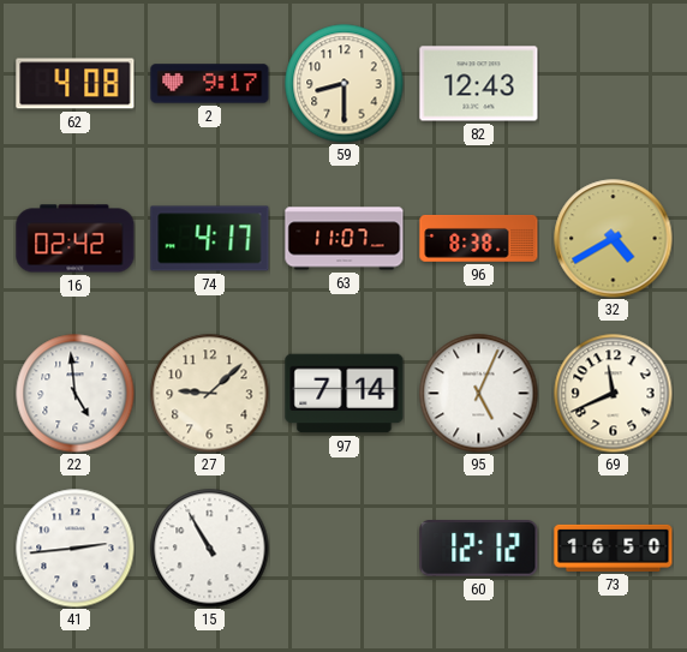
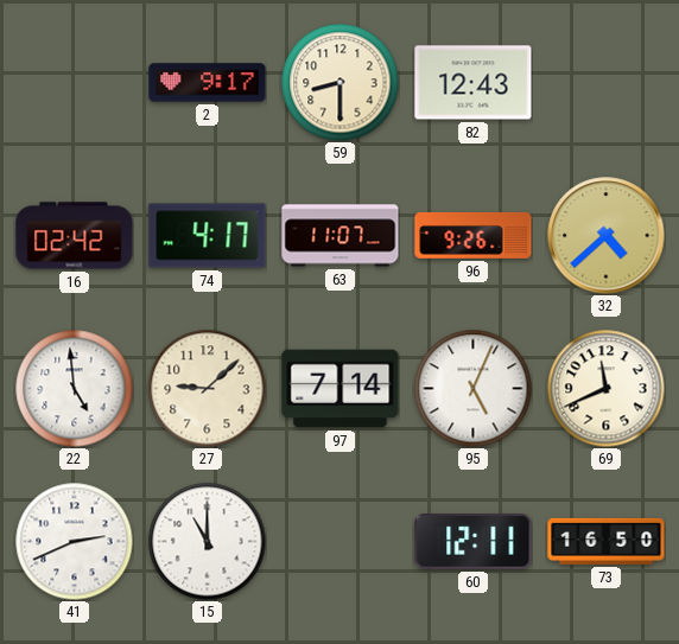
62: 4:08 -> none
96: 8:38 -> 9:26
32: 4:40 -> 4:38
41: 2:44 -> 2:41
15: 10:55 -> 11:00
60: 12:12 -> 12:11
